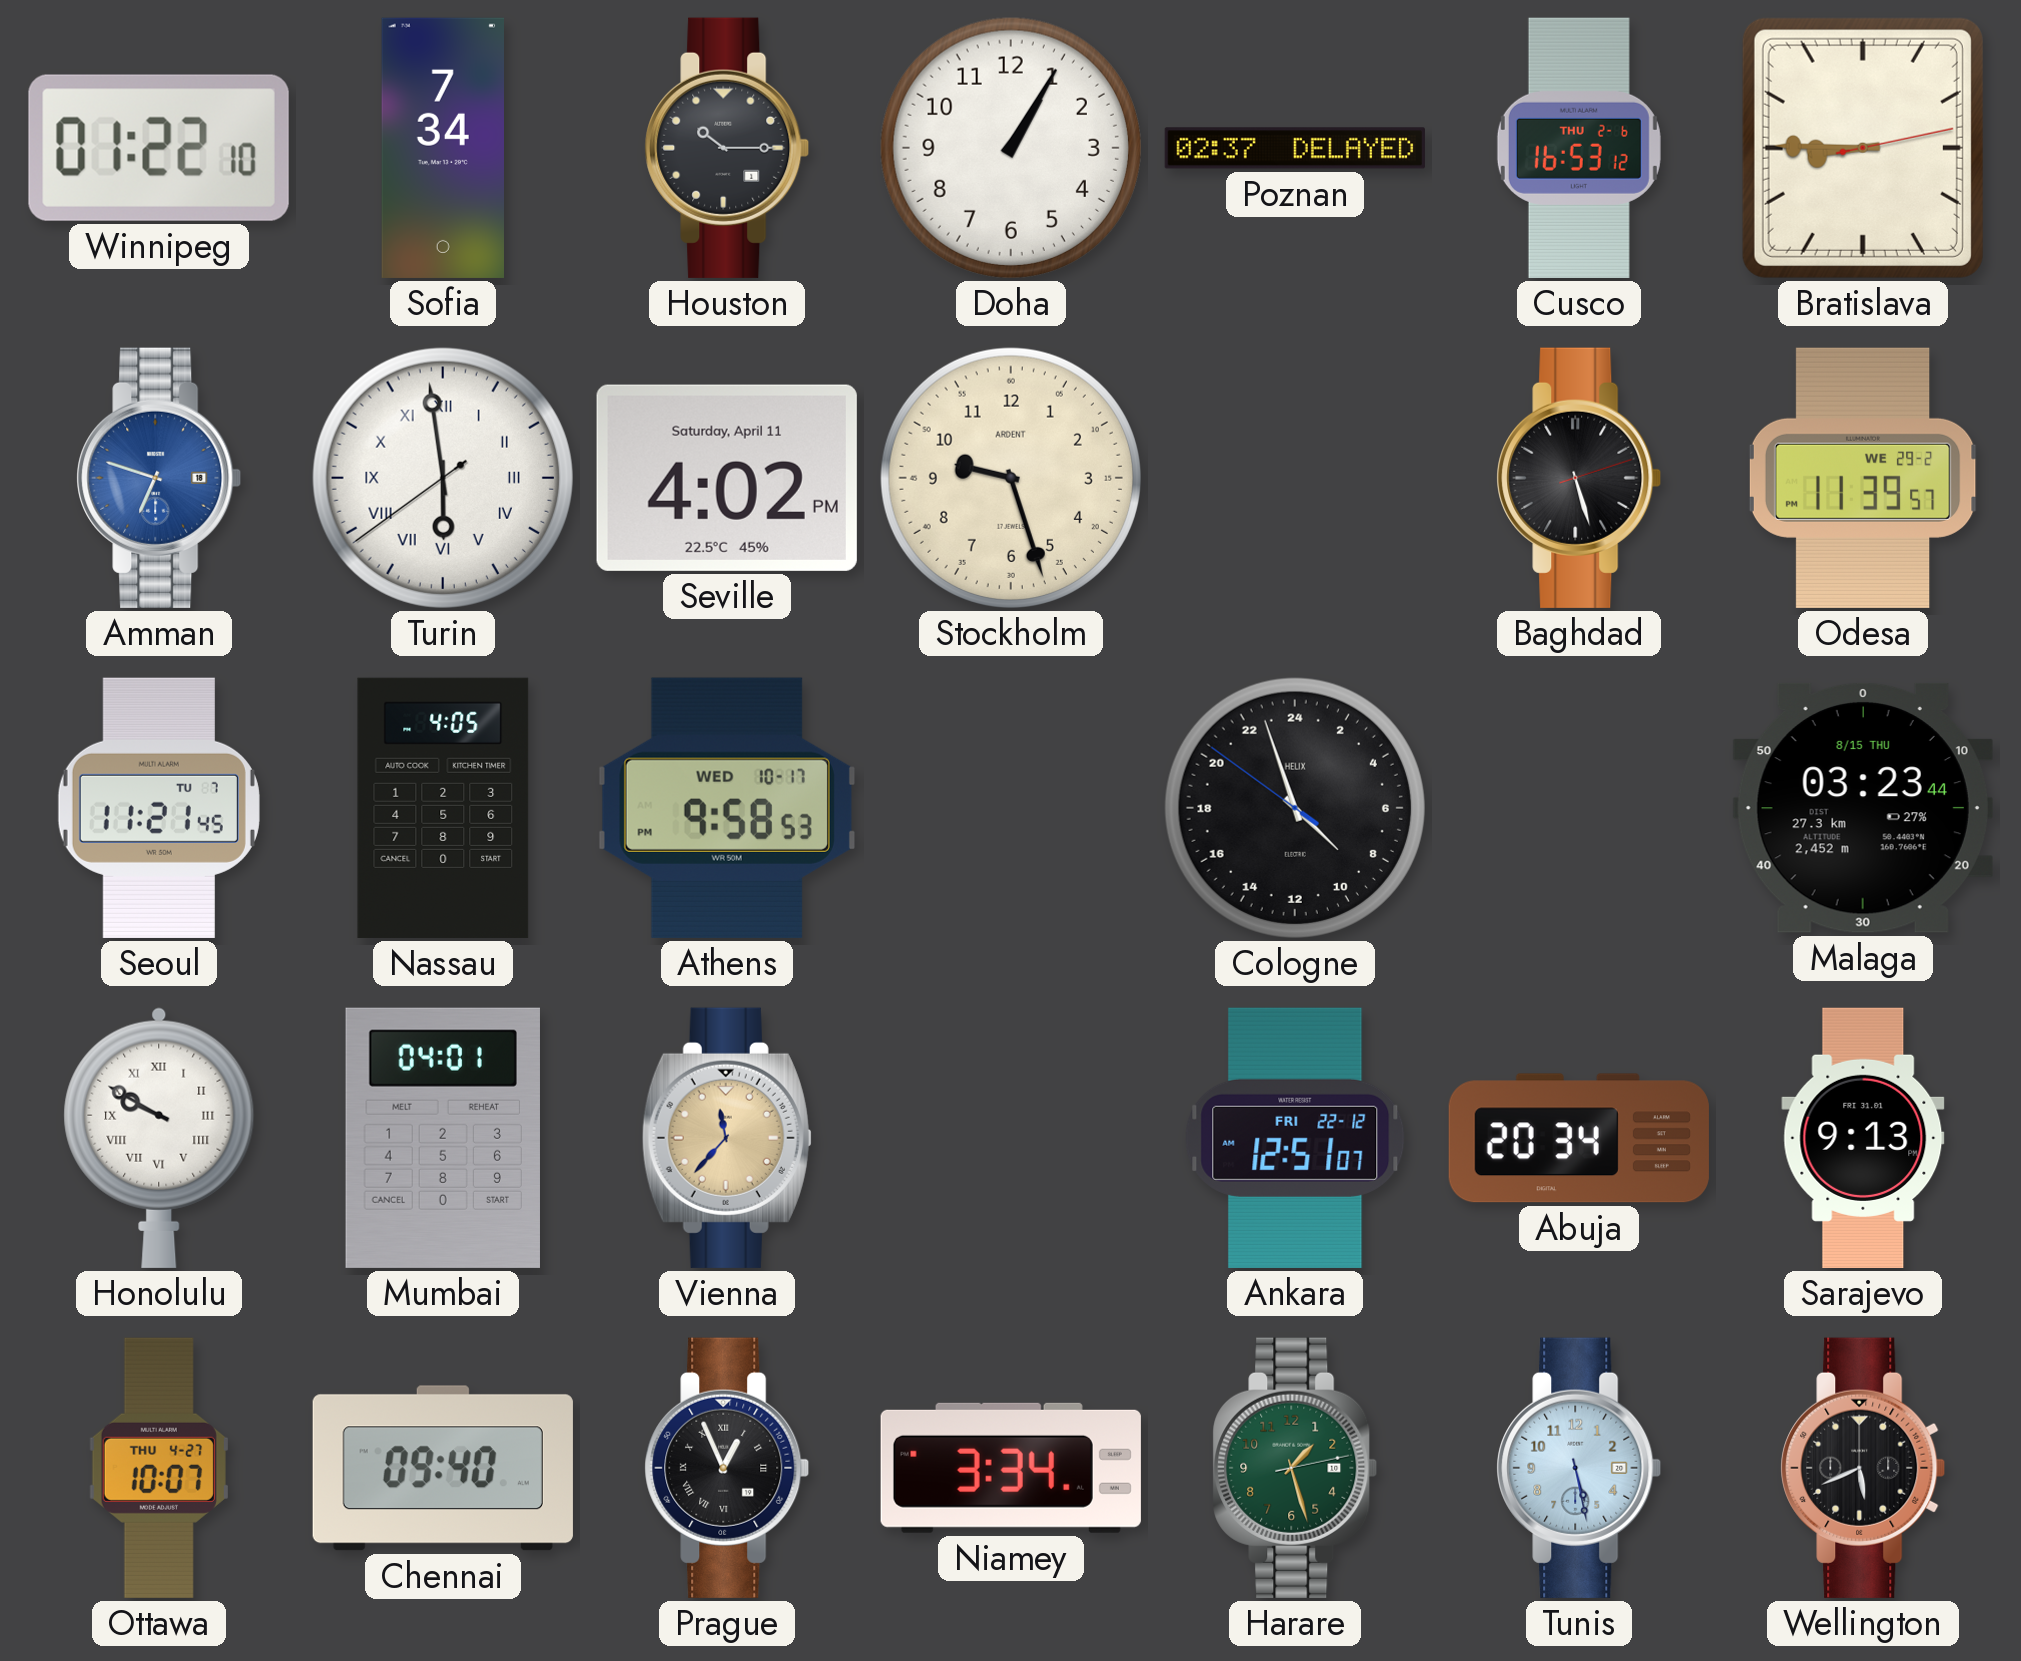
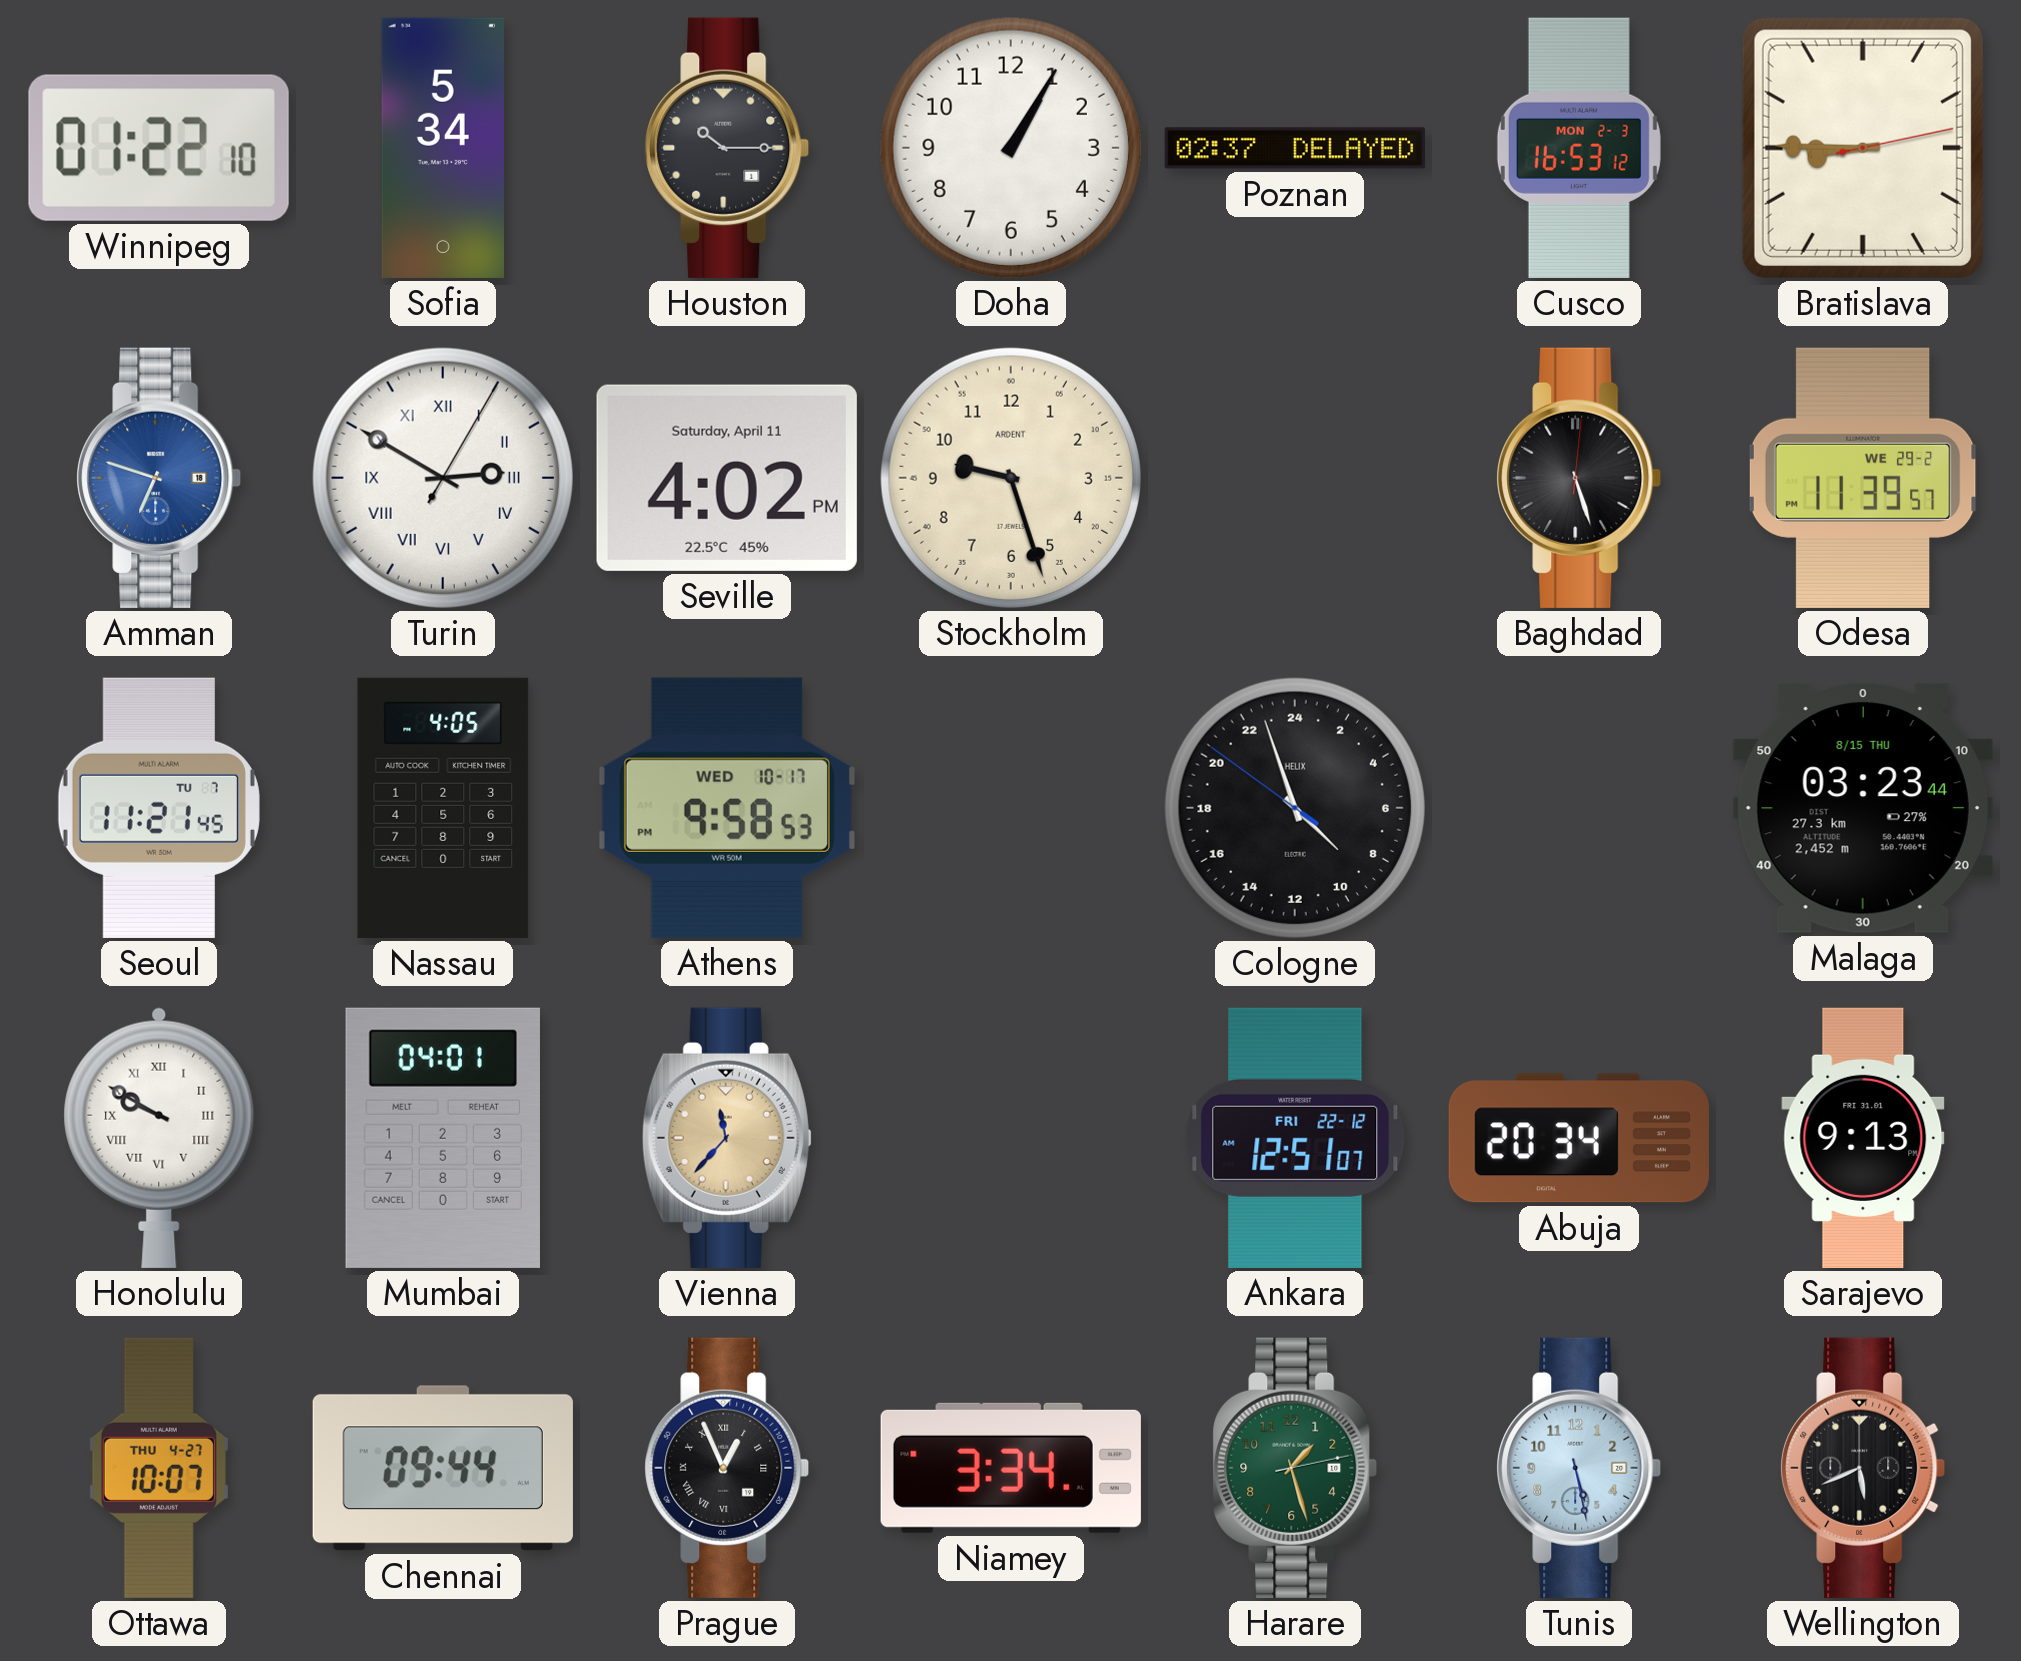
Sofia: 7:34 -> 5:34
Cusco date: THU 2-6 -> MON 2-3
Turin: 5:58 -> 2:50
Baghdad: 5:27:12 -> 5:27:01
Chennai: 09:40 -> 09:44
